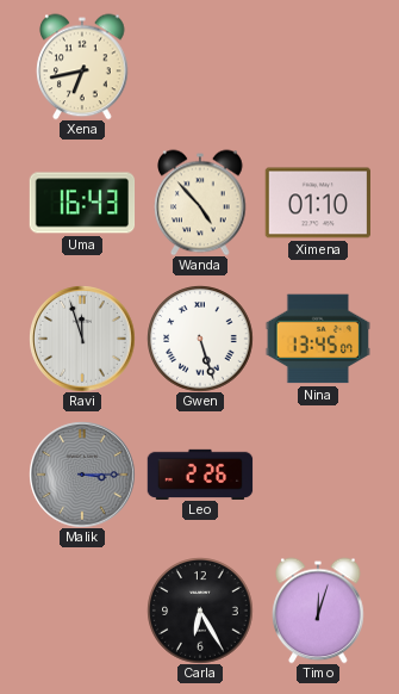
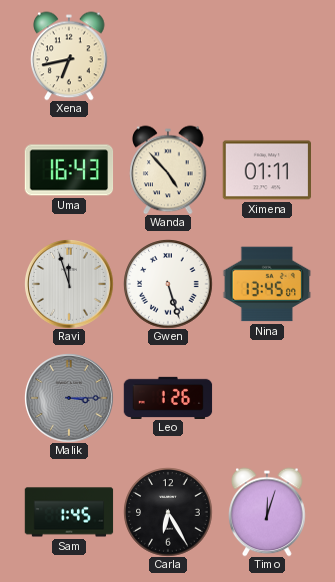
Ximena: 01:10 -> 01:11
Leo: 2:26 -> 1:26
Sam: none -> 1:45
